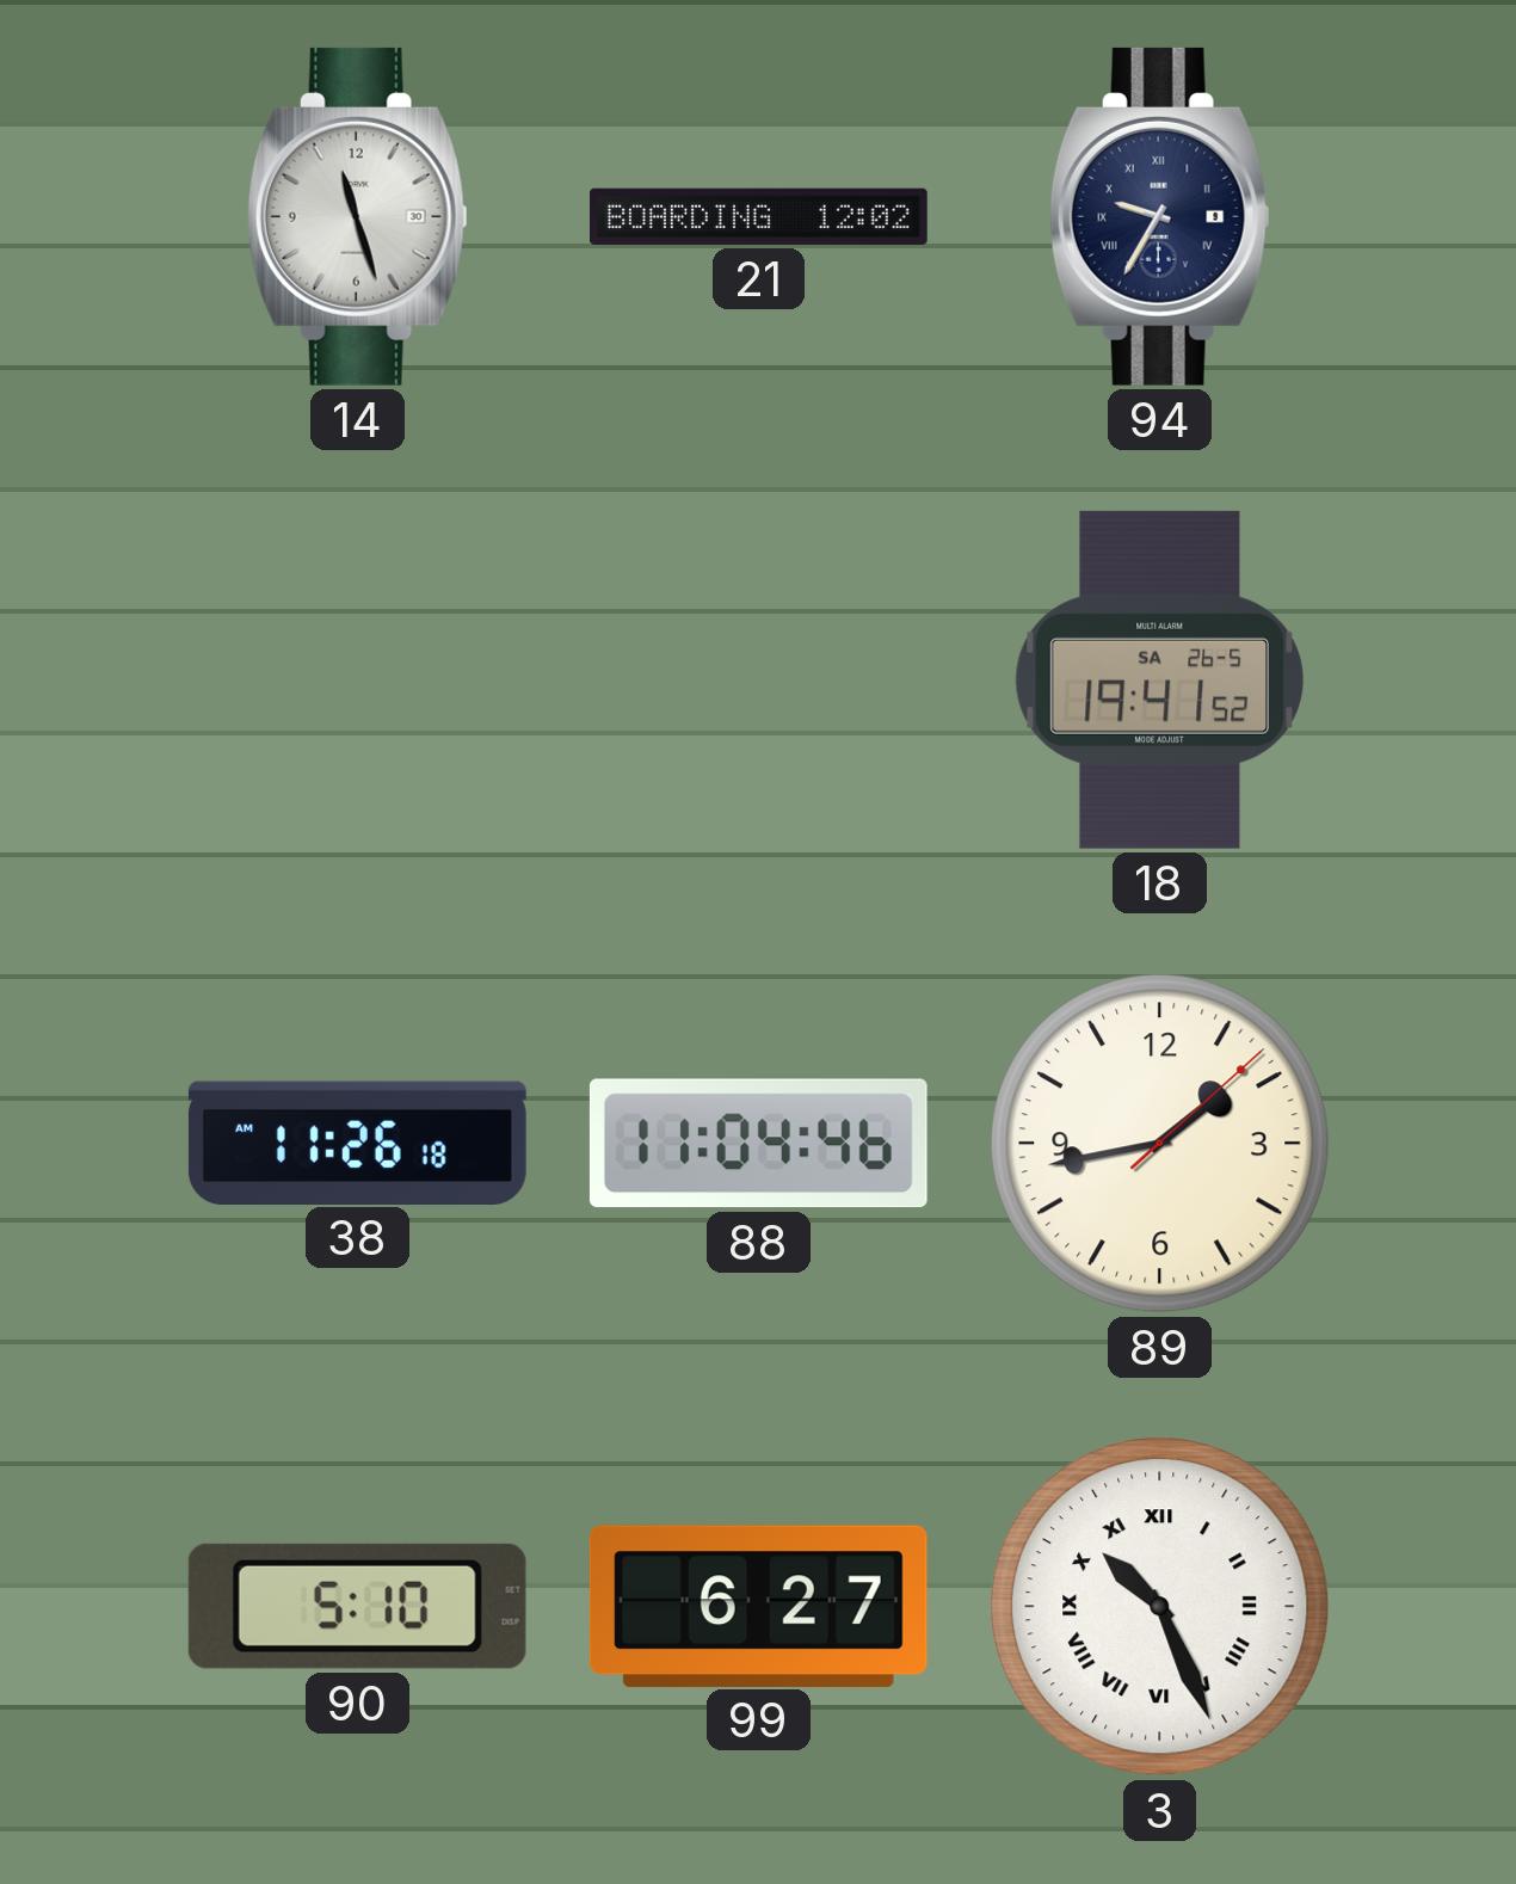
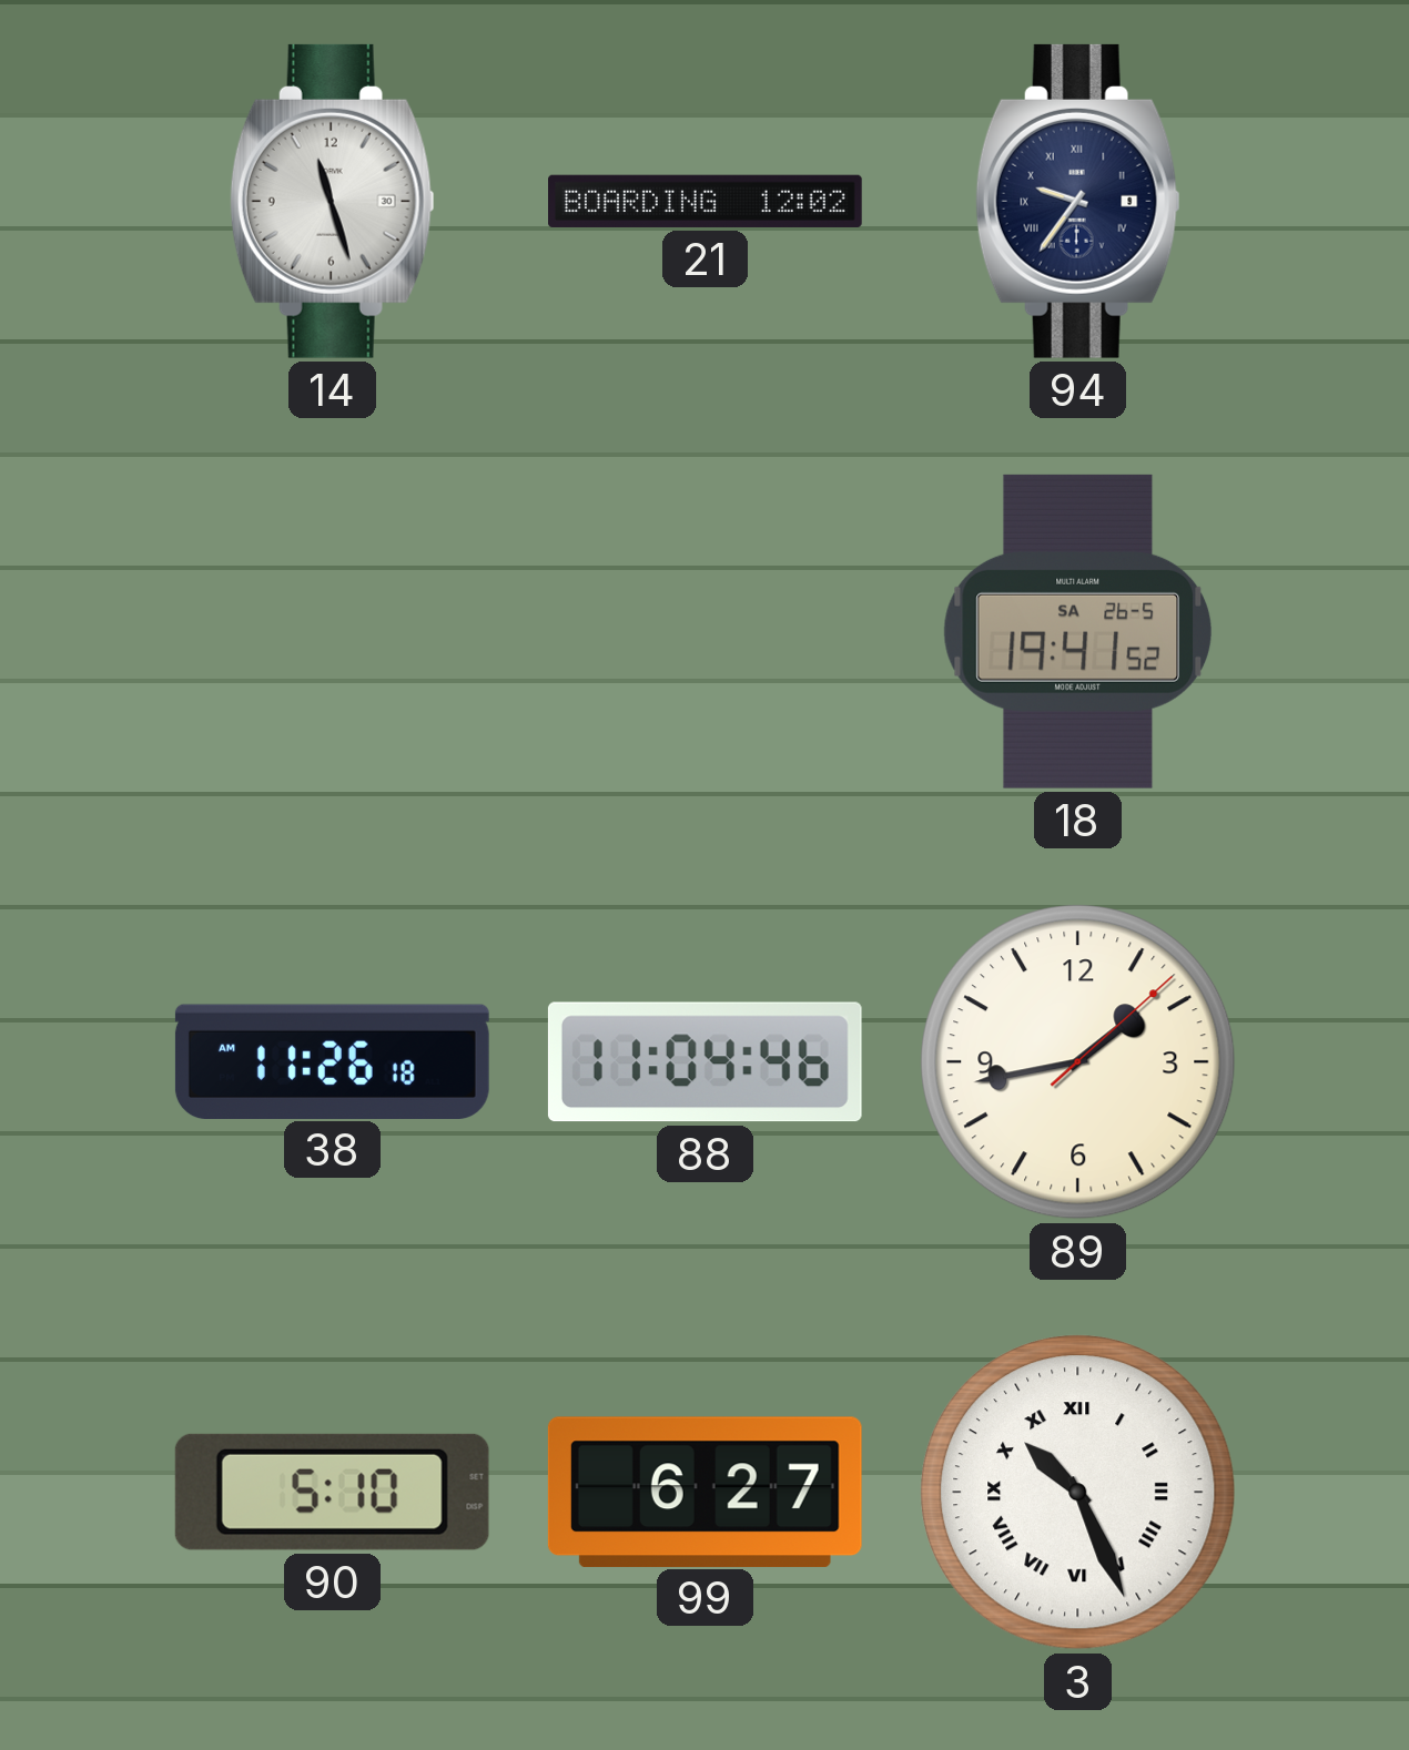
94: 9:35 -> 9:36
